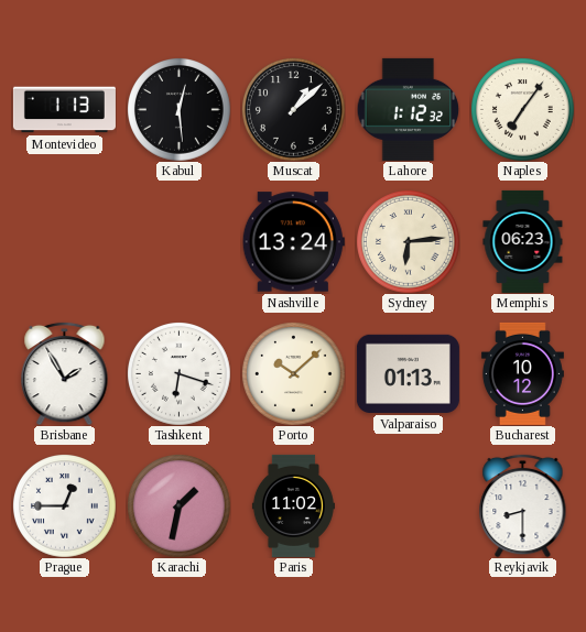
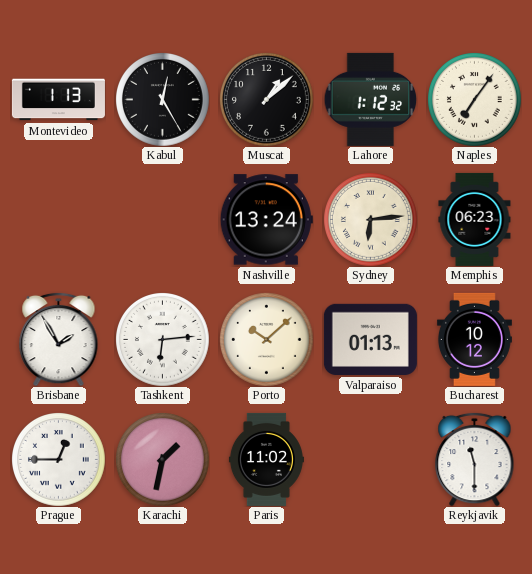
Kabul: 12:29 -> 12:25
Tashkent: 6:18 -> 6:14
Reykjavik: 8:30 -> 11:30
